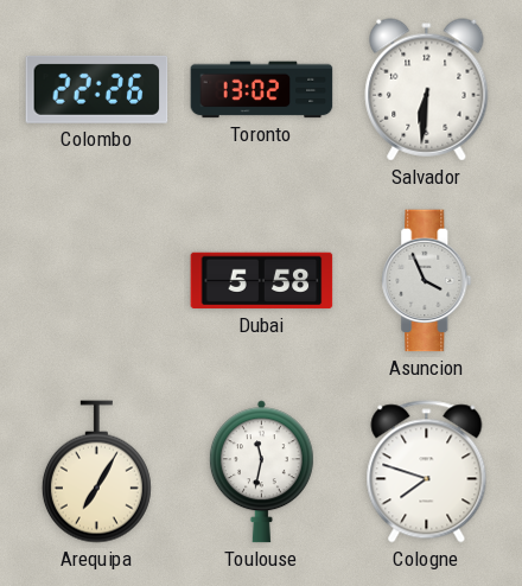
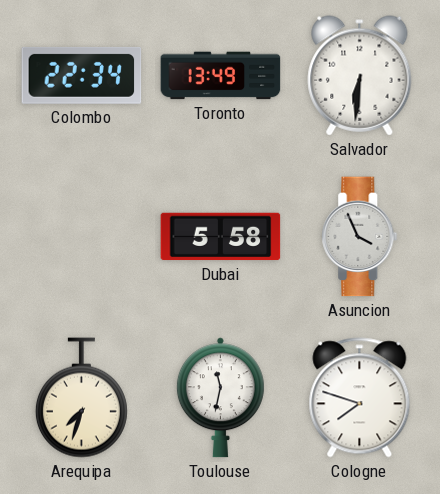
Colombo: 22:26 -> 22:34
Toronto: 13:02 -> 13:49
Arequipa: 7:05 -> 7:33
